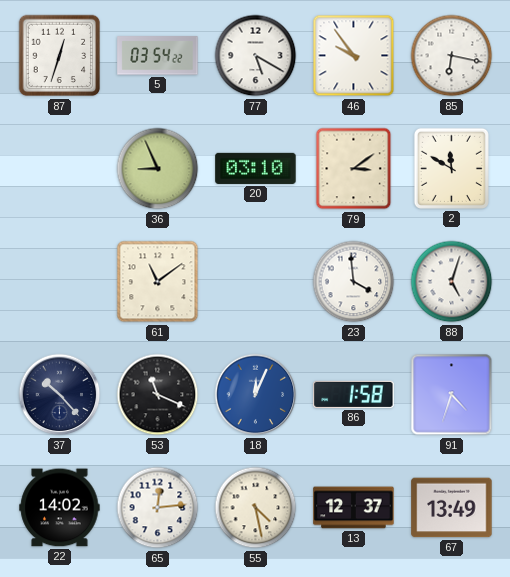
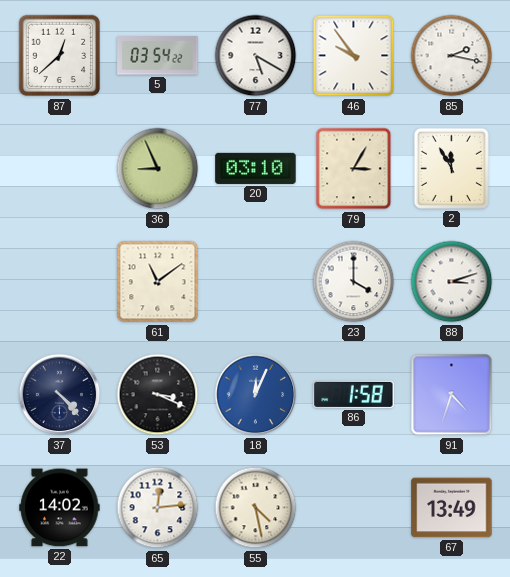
87: 12:33 -> 12:38
85: 6:17 -> 2:17
79: 3:09 -> 3:05
2: 11:50 -> 11:55
23: 3:59 -> 4:00
88: 5:03 -> 3:12
37: 10:23 -> 4:23
53: 11:19 -> 3:19
13: 12:37 -> none
